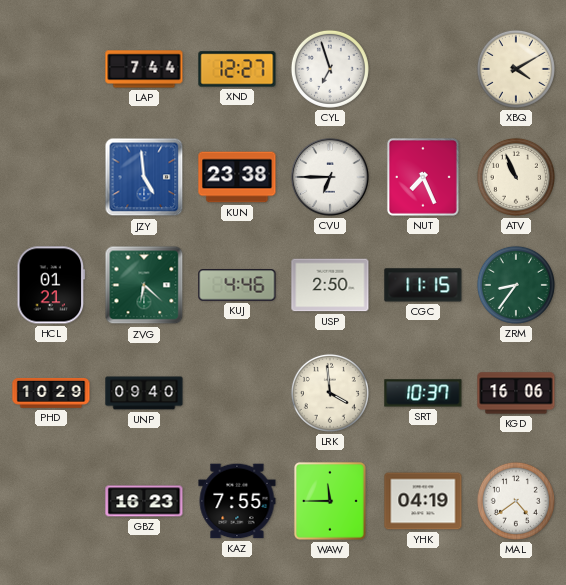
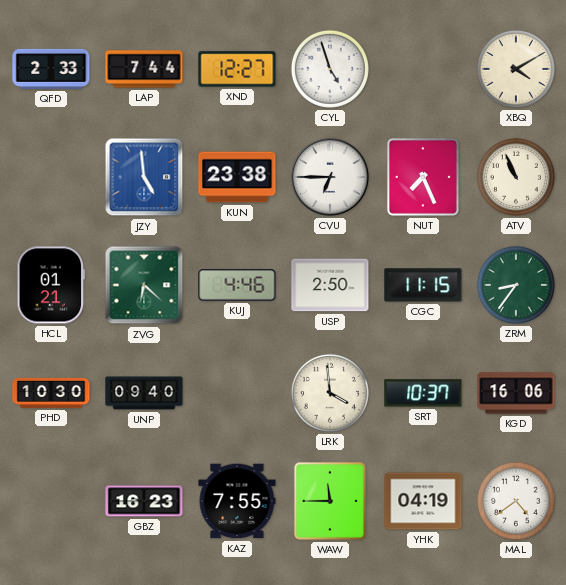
QFD: none -> 2:33
CYL: 6:57 -> 4:57
PHD: 10:29 -> 10:30
